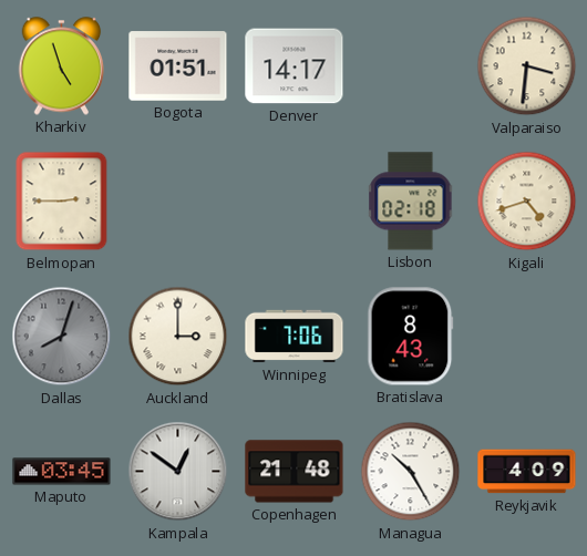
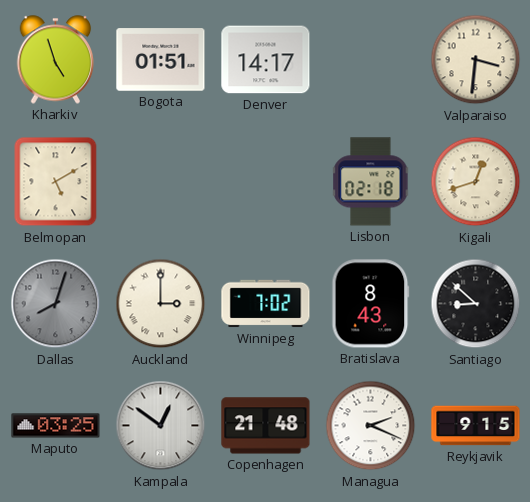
Belmopan: 2:45 -> 5:10
Kigali: 4:42 -> 12:42
Winnipeg: 7:06 -> 7:02
Santiago: none -> 8:52
Maputo: 03:45 -> 03:25
Managua: 10:25 -> 2:19
Reykjavik: 4:09 -> 9:15
